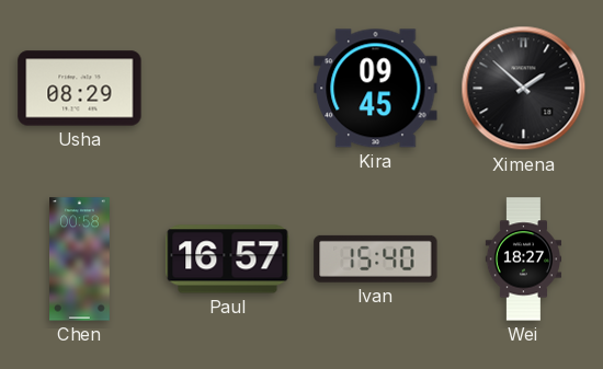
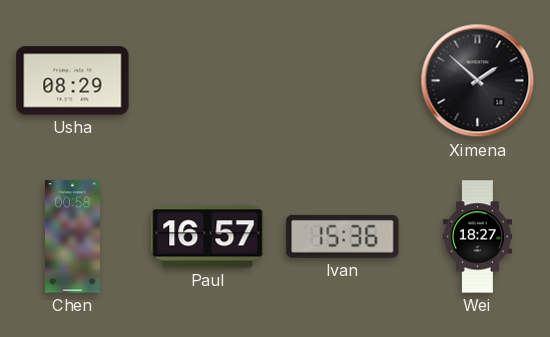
Kira: 09:45 -> none
Ivan: 15:40 -> 15:36
